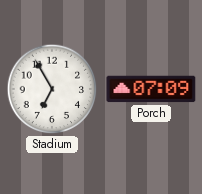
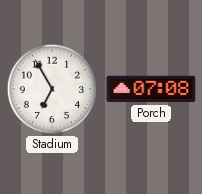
Porch: 07:09 -> 07:08
